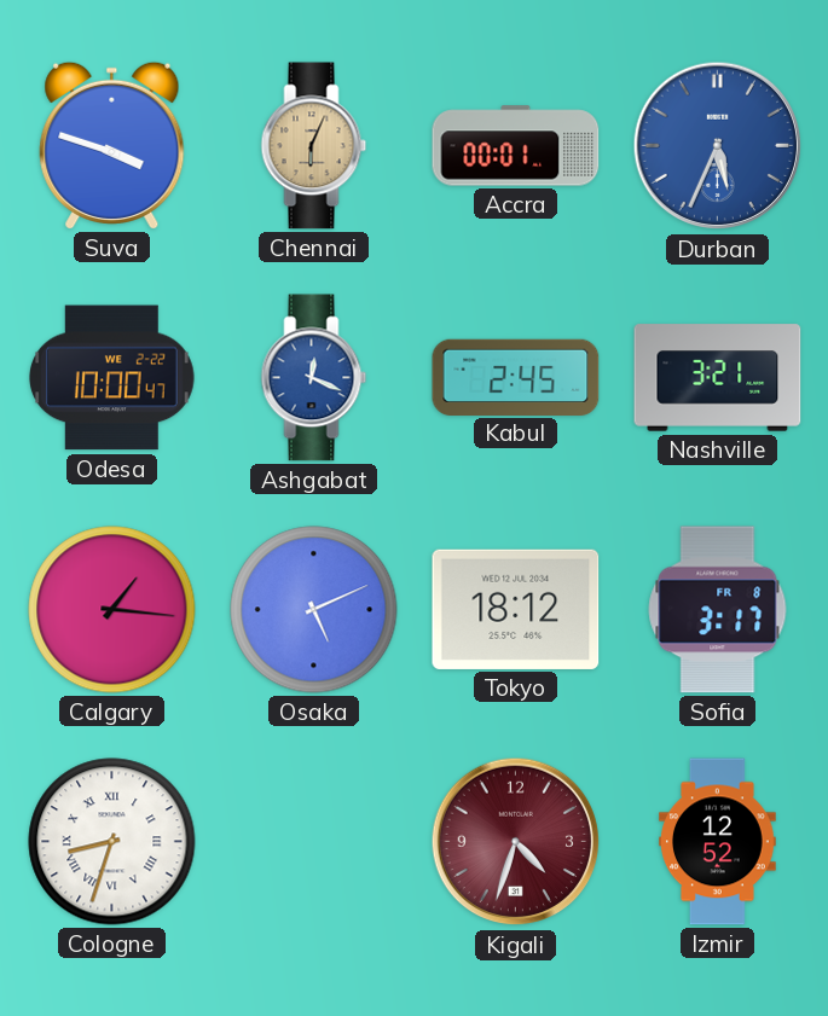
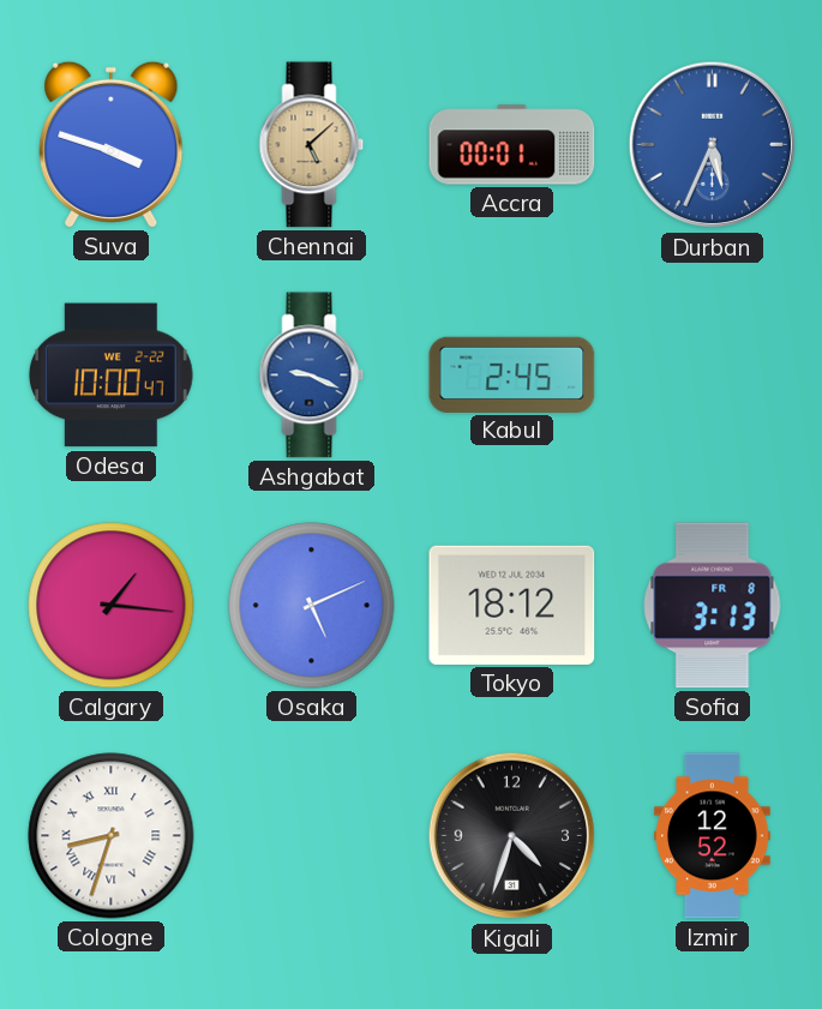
Chennai: 6:04 -> 5:08
Ashgabat: 12:19 -> 9:19
Nashville: 3:21 -> none
Sofia: 3:17 -> 3:13
Kigali dial: burgundy -> black
